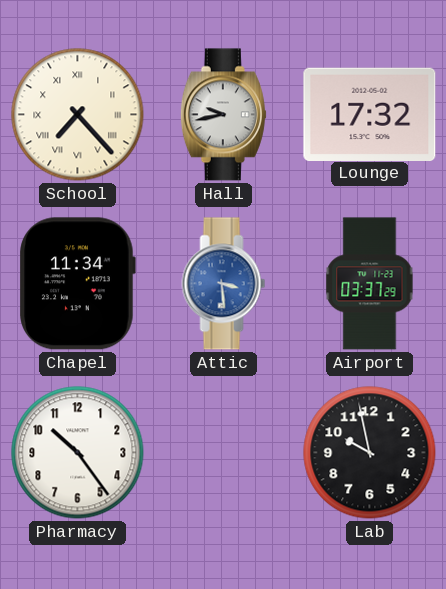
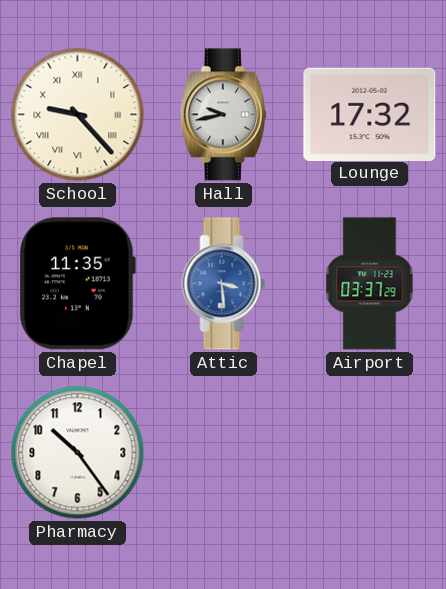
School: 7:23 -> 9:23
Chapel: 11:34 -> 11:35
Lab: 9:58 -> none
